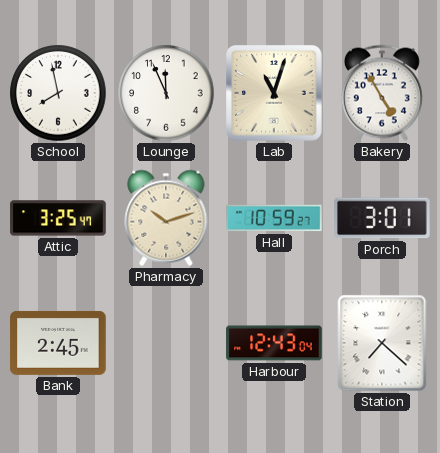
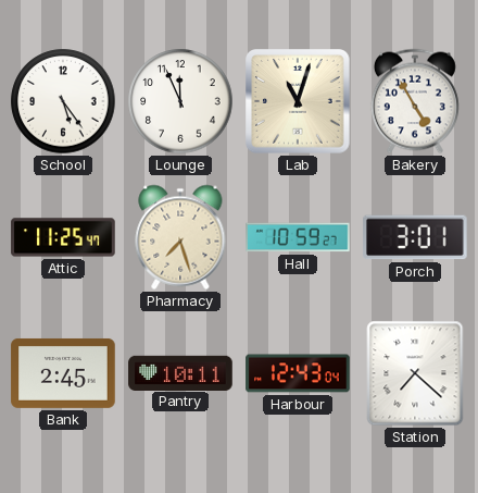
School: 7:58 -> 5:24
Attic: 3:25 -> 11:25
Pharmacy: 10:12 -> 7:27
Pantry: none -> 10:11
